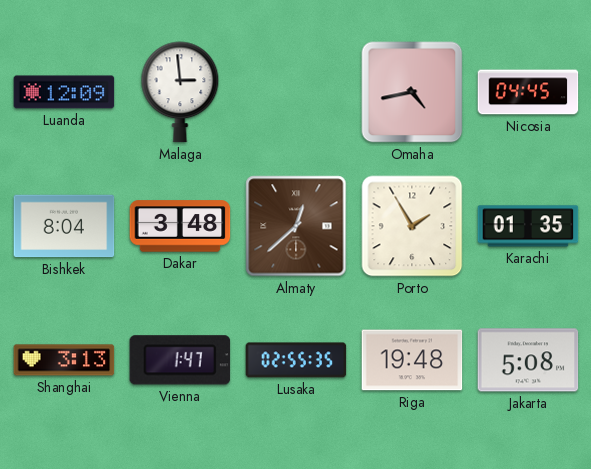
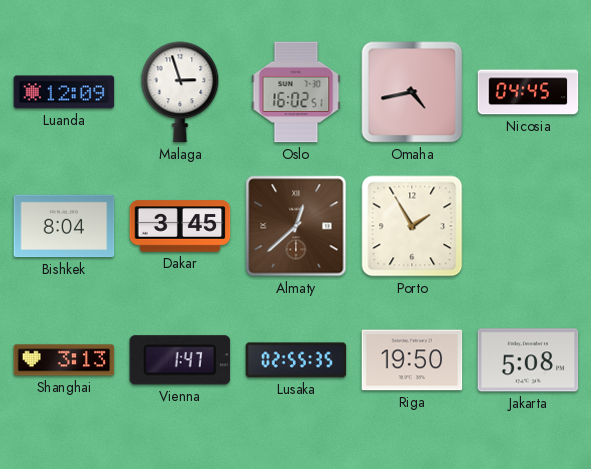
Malaga: 2:59 -> 2:57
Oslo: none -> 16:02
Dakar: 3:48 -> 3:45
Karachi: 01:35 -> none
Riga: 19:48 -> 19:50
